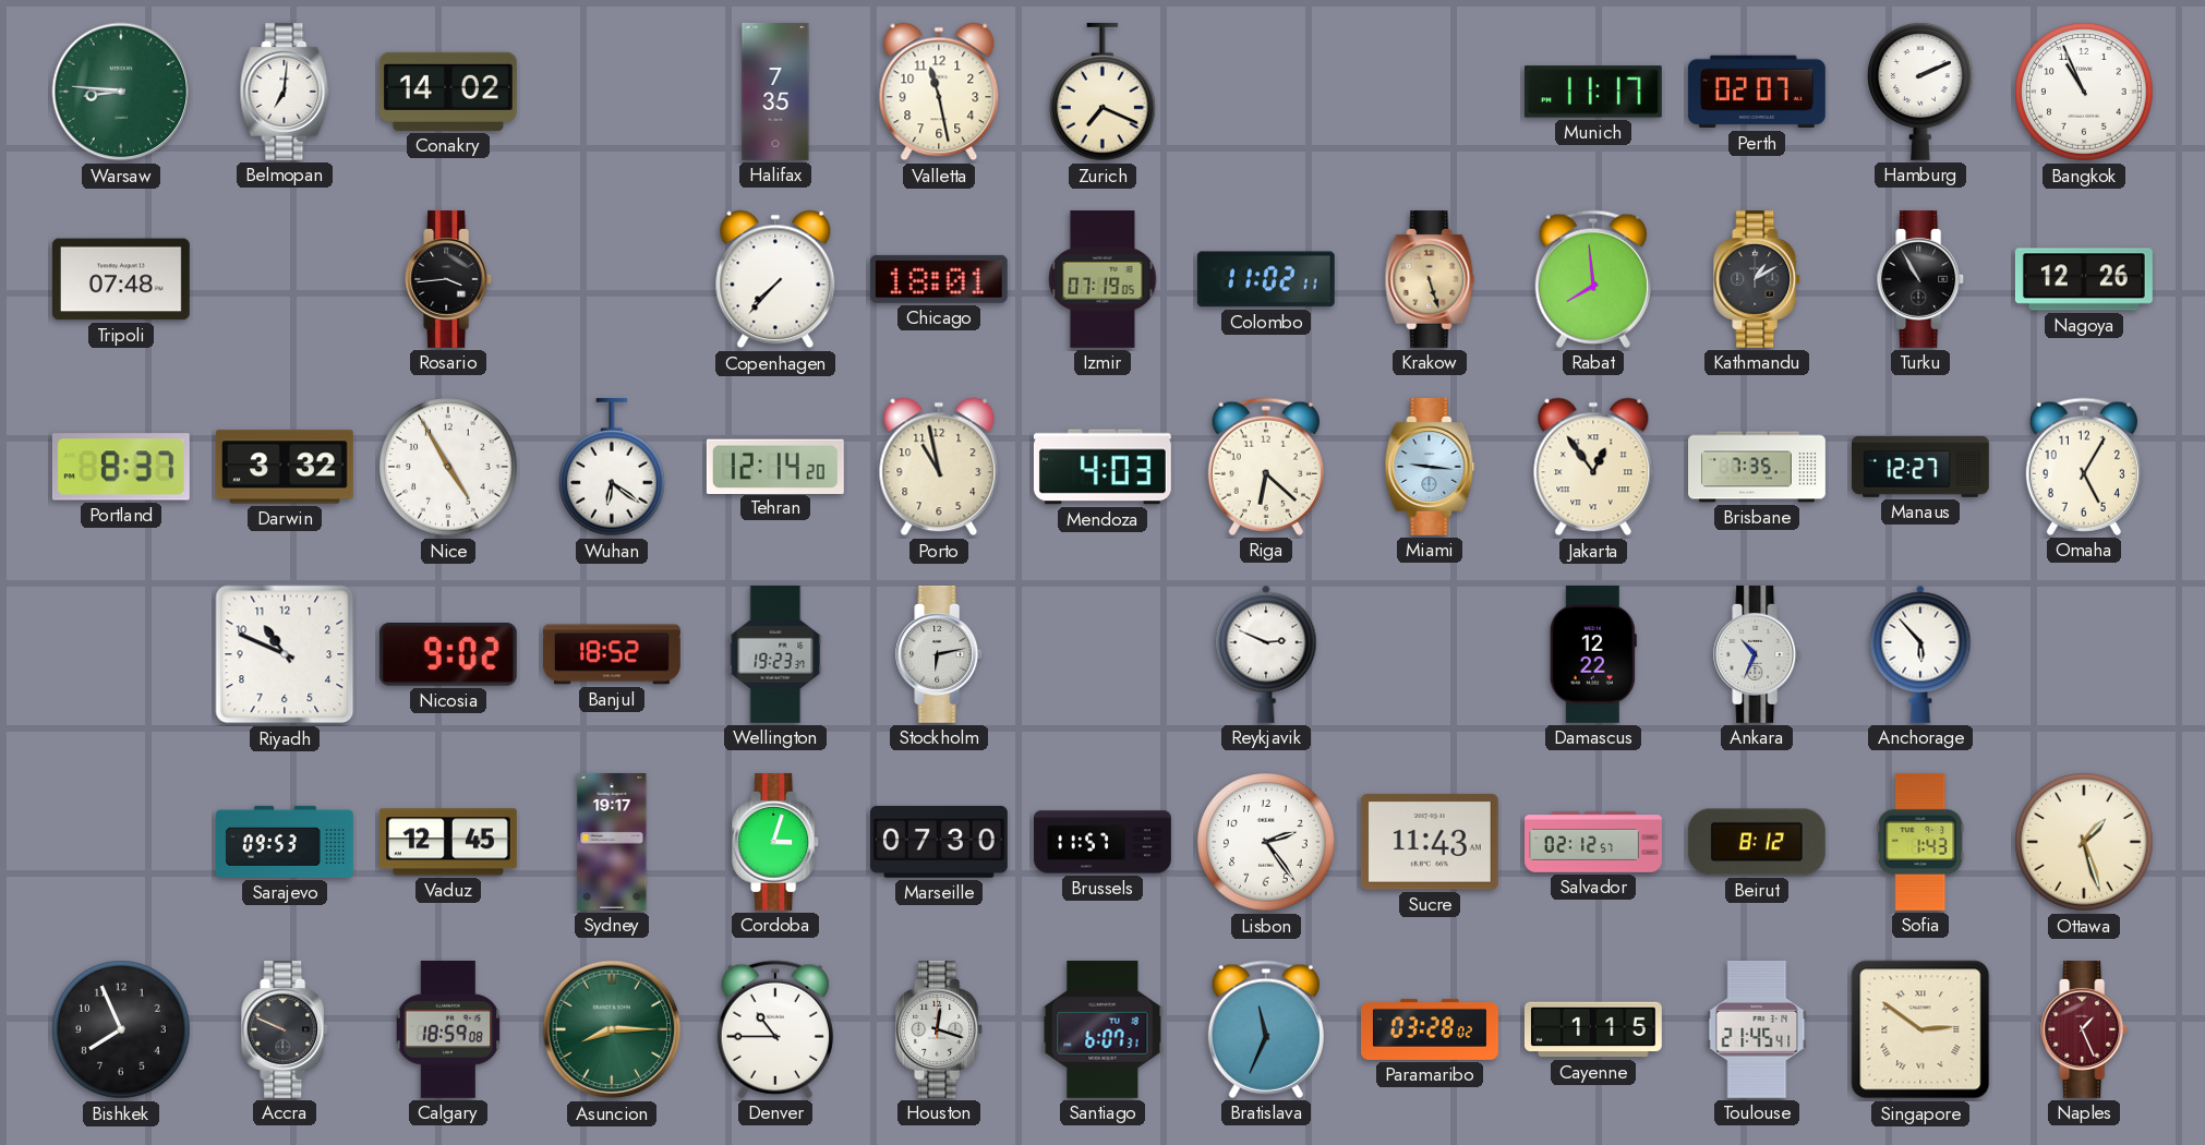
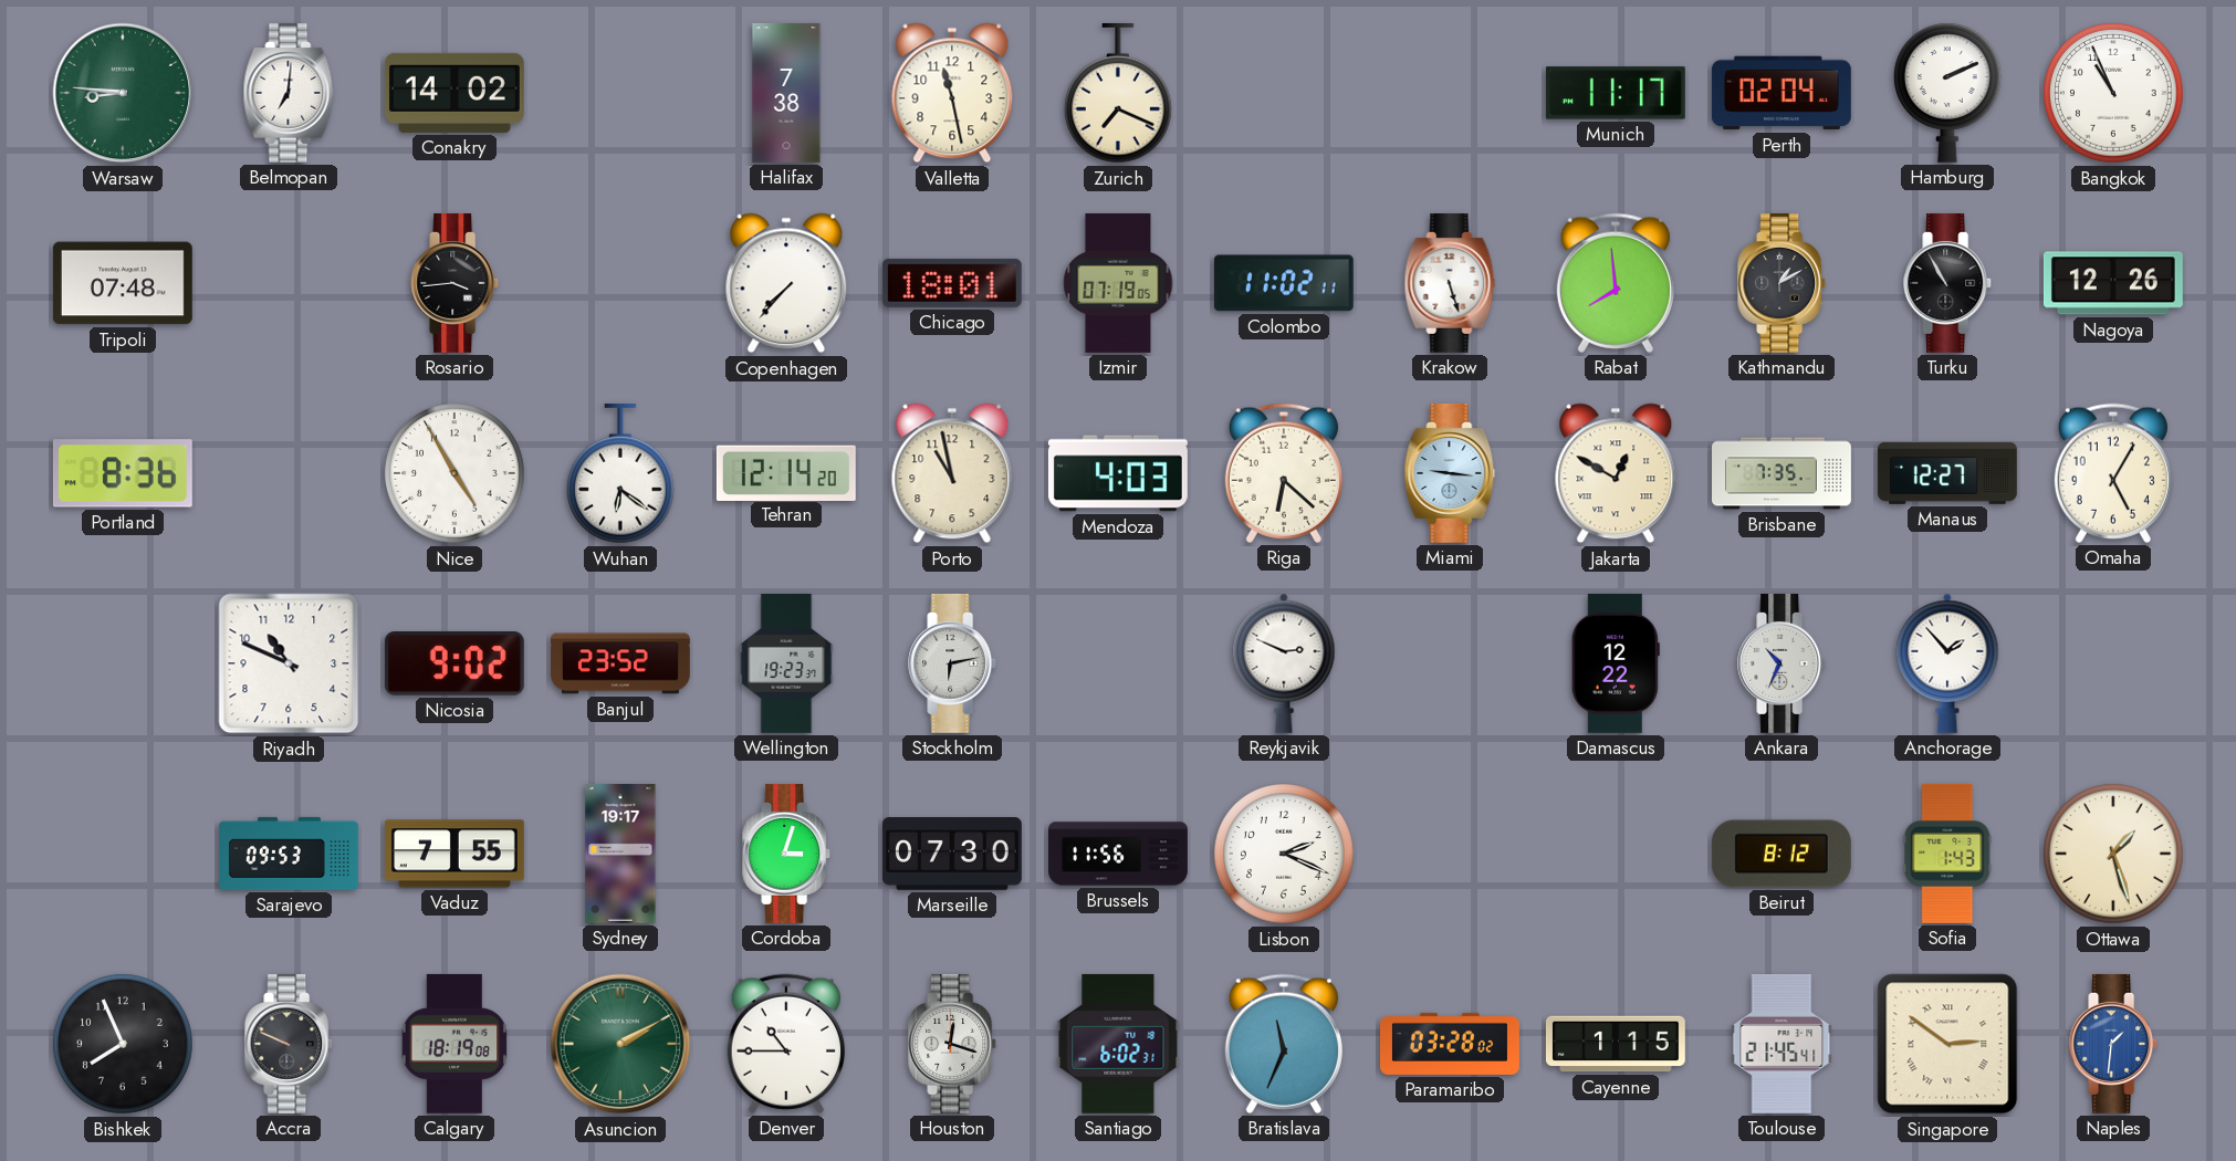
Halifax: 7:35 -> 7:38
Perth: 02:07 -> 02:04
Krakow dial: champagne -> white
Portland: 8:37 -> 8:36
Darwin: 3:32 -> none
Jakarta: 12:54 -> 12:50
Banjul: 18:52 -> 23:52
Anchorage: 5:53 -> 1:53
Vaduz: 12:45 -> 7:55
Brussels: 11:57 -> 11:56
Lisbon: 2:24 -> 2:19
Sucre: 11:43 -> none
Salvador: 02:12 -> none
Calgary: 18:59 -> 18:19
Asuncion: 8:15 -> 2:10
Santiago: 6:07 -> 6:02
Naples: 1:26 -> 1:31
Naples dial: burgundy -> blue
